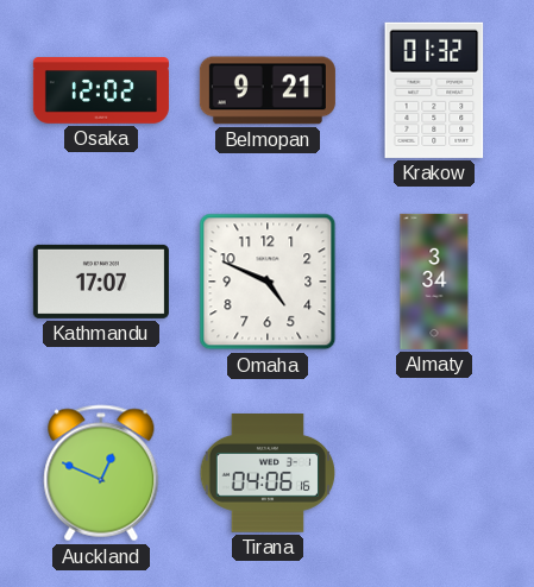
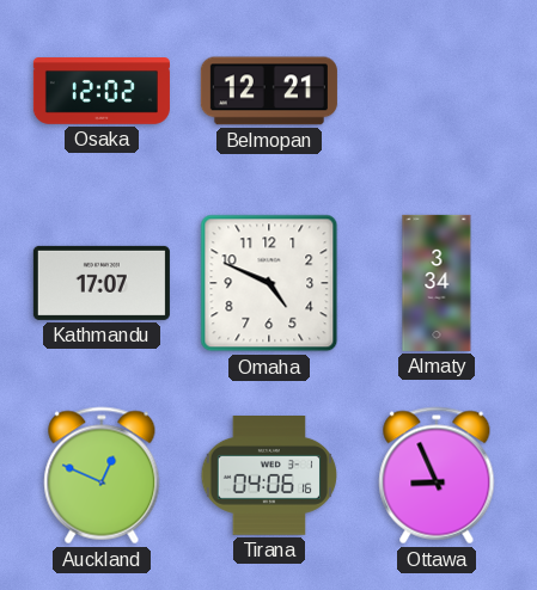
Belmopan: 9:21 -> 12:21
Krakow: 01:32 -> none
Ottawa: none -> 8:56
